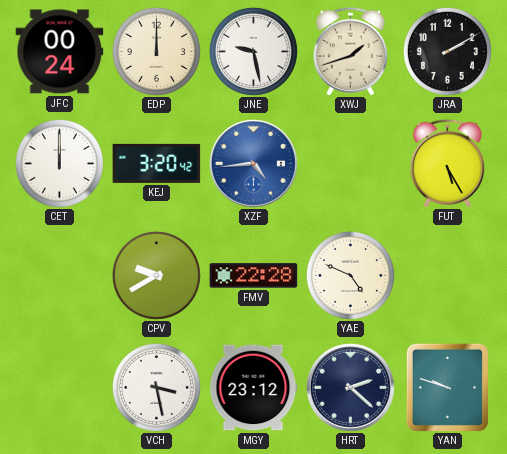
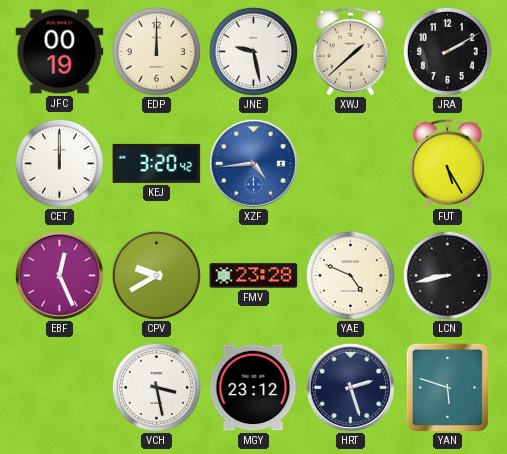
JFC: 00:24 -> 00:19
XWJ: 1:42 -> 1:38
EBF: none -> 12:26
FMV: 22:28 -> 23:28
LCN: none -> 8:43
HRT: 2:22 -> 2:27
YAN: 9:48 -> 5:48
